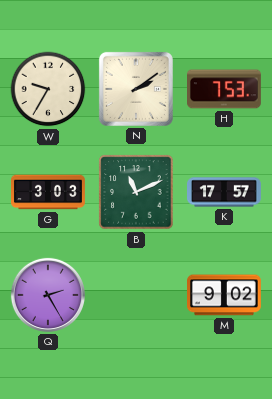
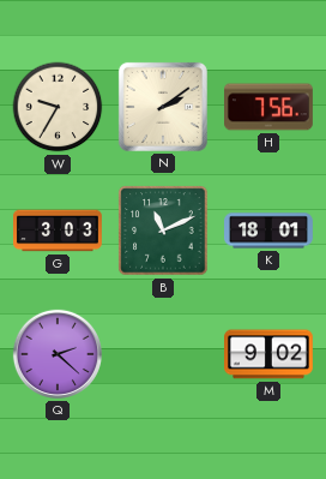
H: 7:53 -> 7:56
K: 17:57 -> 18:01
Q: 2:25 -> 2:22
